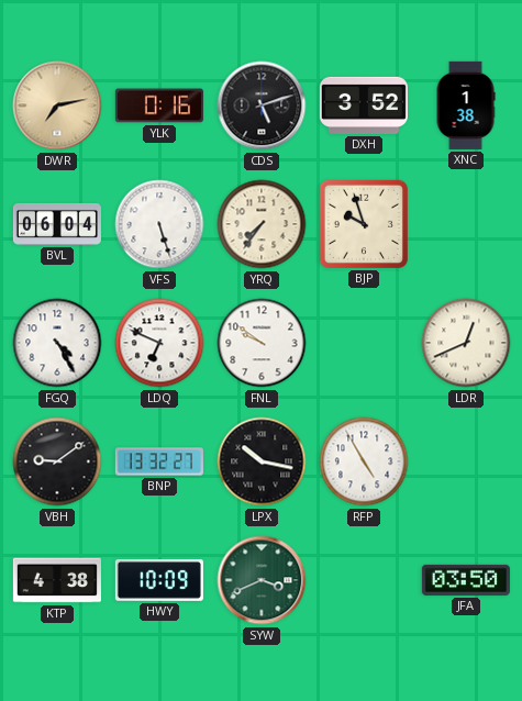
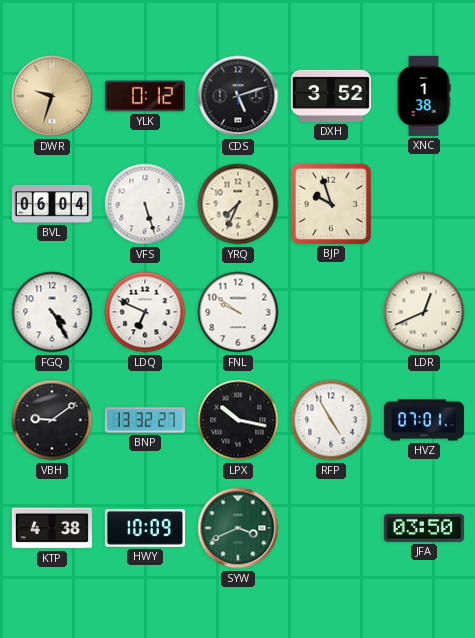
DWR: 7:13 -> 9:33
YLK: 0:16 -> 0:12
YRQ: 7:36 -> 7:34
HVZ: none -> 07:01
